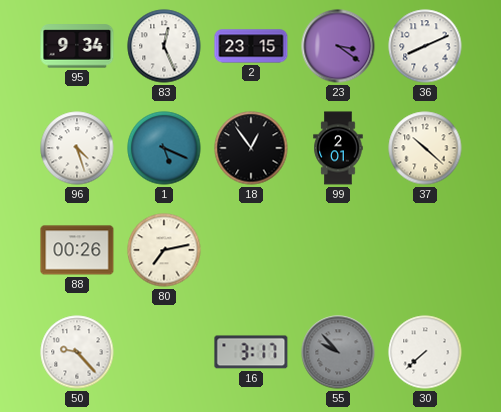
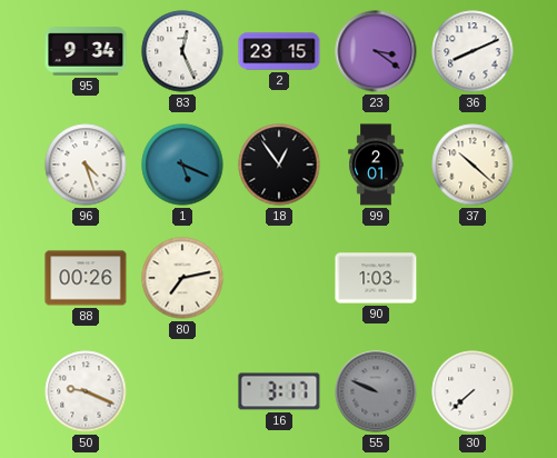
90: none -> 1:03
50: 9:23 -> 9:19
55: 9:53 -> 9:49
